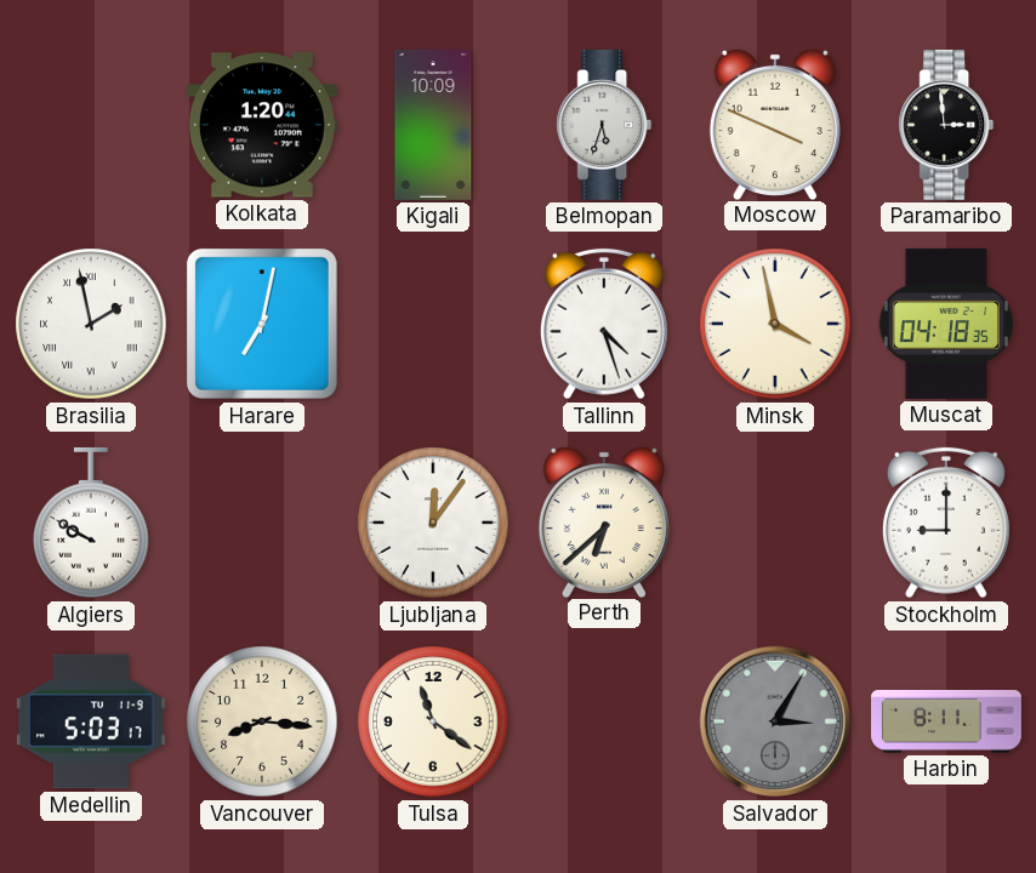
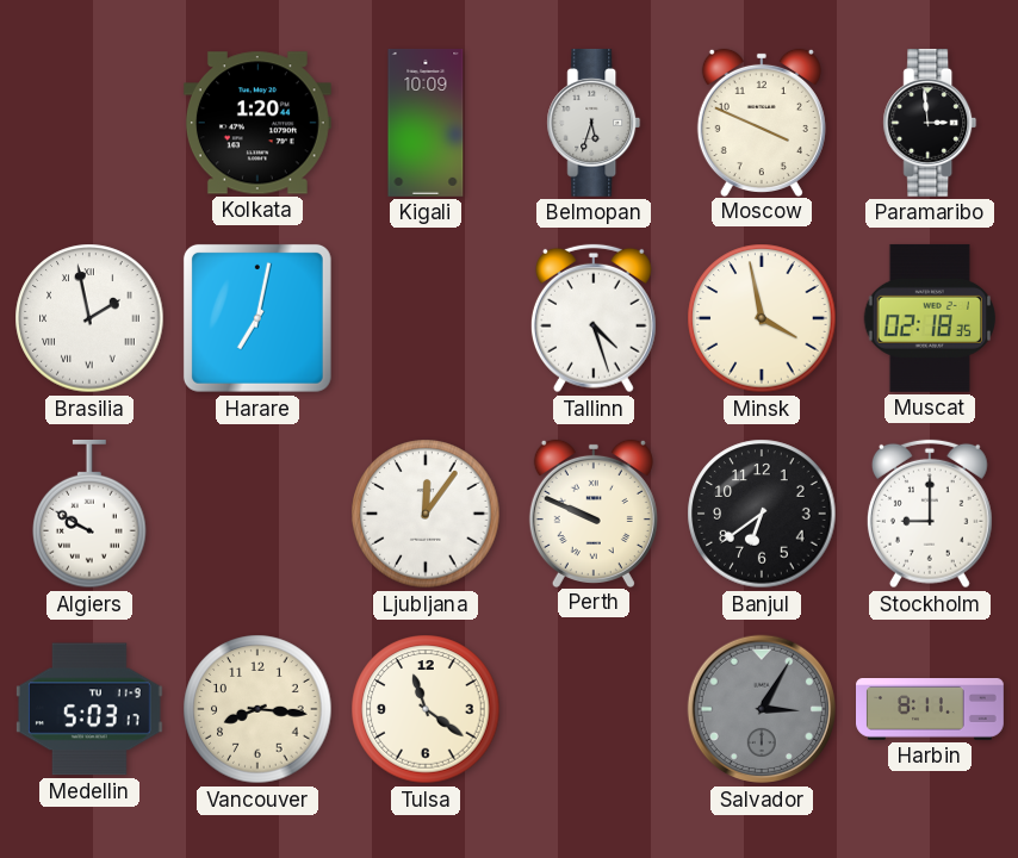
Muscat: 04:18 -> 02:18
Perth: 6:38 -> 9:49
Banjul: none -> 6:39
